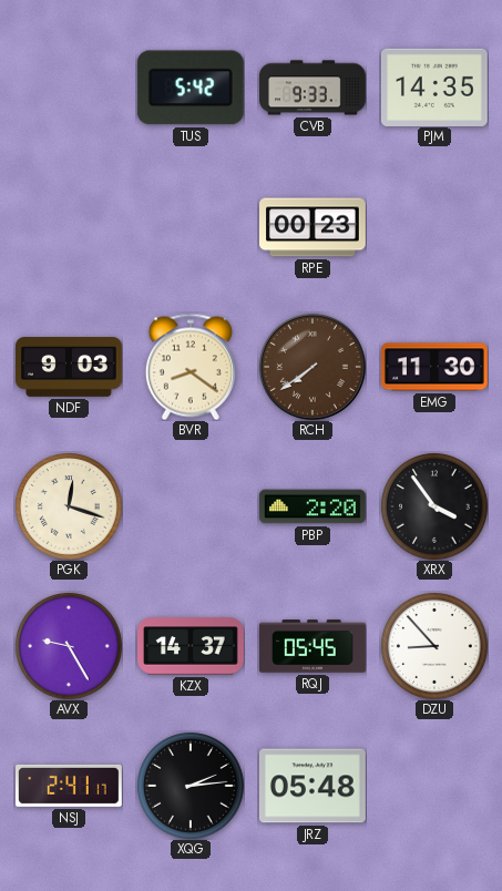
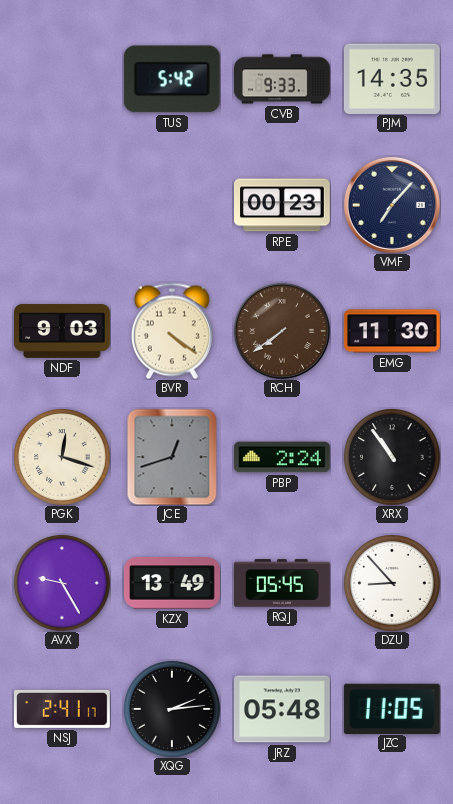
VMF: none -> 7:07
BVR: 8:21 -> 4:21
JCE: none -> 12:42
PBP: 2:20 -> 2:24
XRX: 3:54 -> 10:54
KZX: 14:37 -> 13:49
JZC: none -> 11:05
